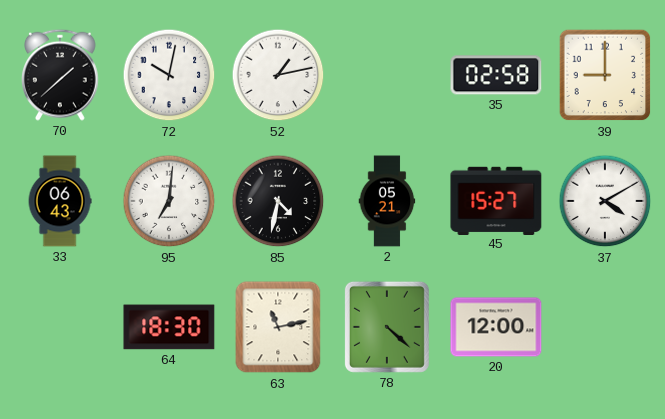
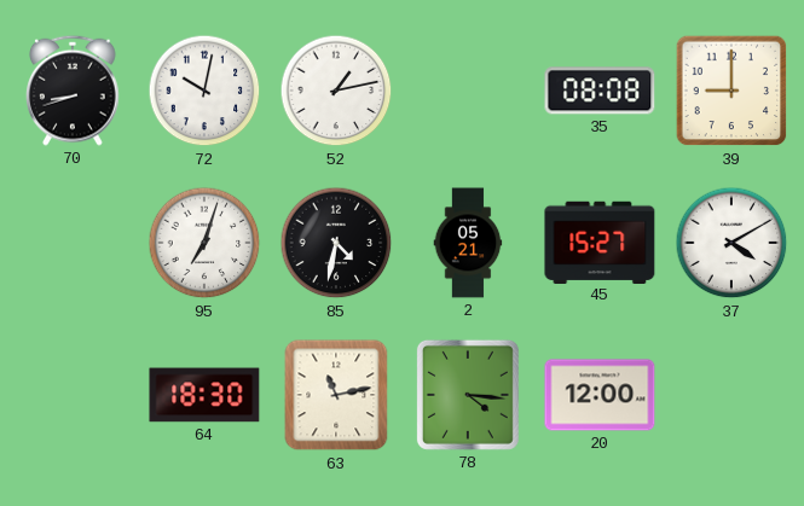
70: 1:38 -> 8:42
35: 02:58 -> 08:08
33: 06:43 -> none
95: 7:01 -> 7:03
78: 4:22 -> 4:16
